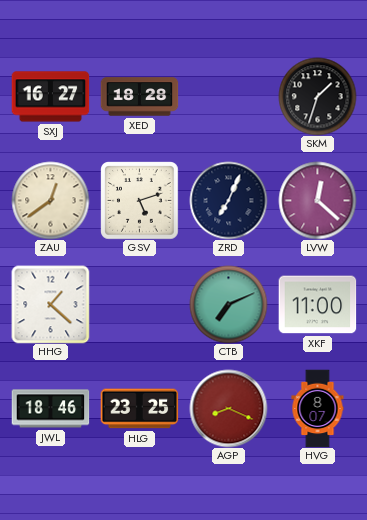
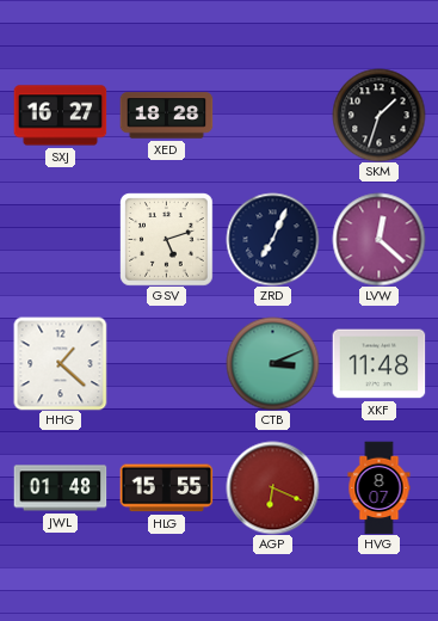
ZAU: 12:39 -> none
CTB: 7:11 -> 3:11
XKF: 11:00 -> 11:48
JWL: 18:46 -> 01:48
HLG: 23:25 -> 15:55
AGP: 8:19 -> 6:19
